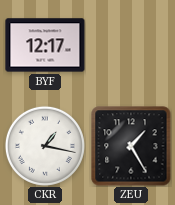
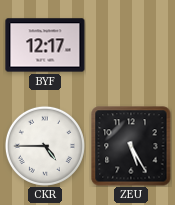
CKR: 1:17 -> 4:45
ZEU: 1:25 -> 5:25
